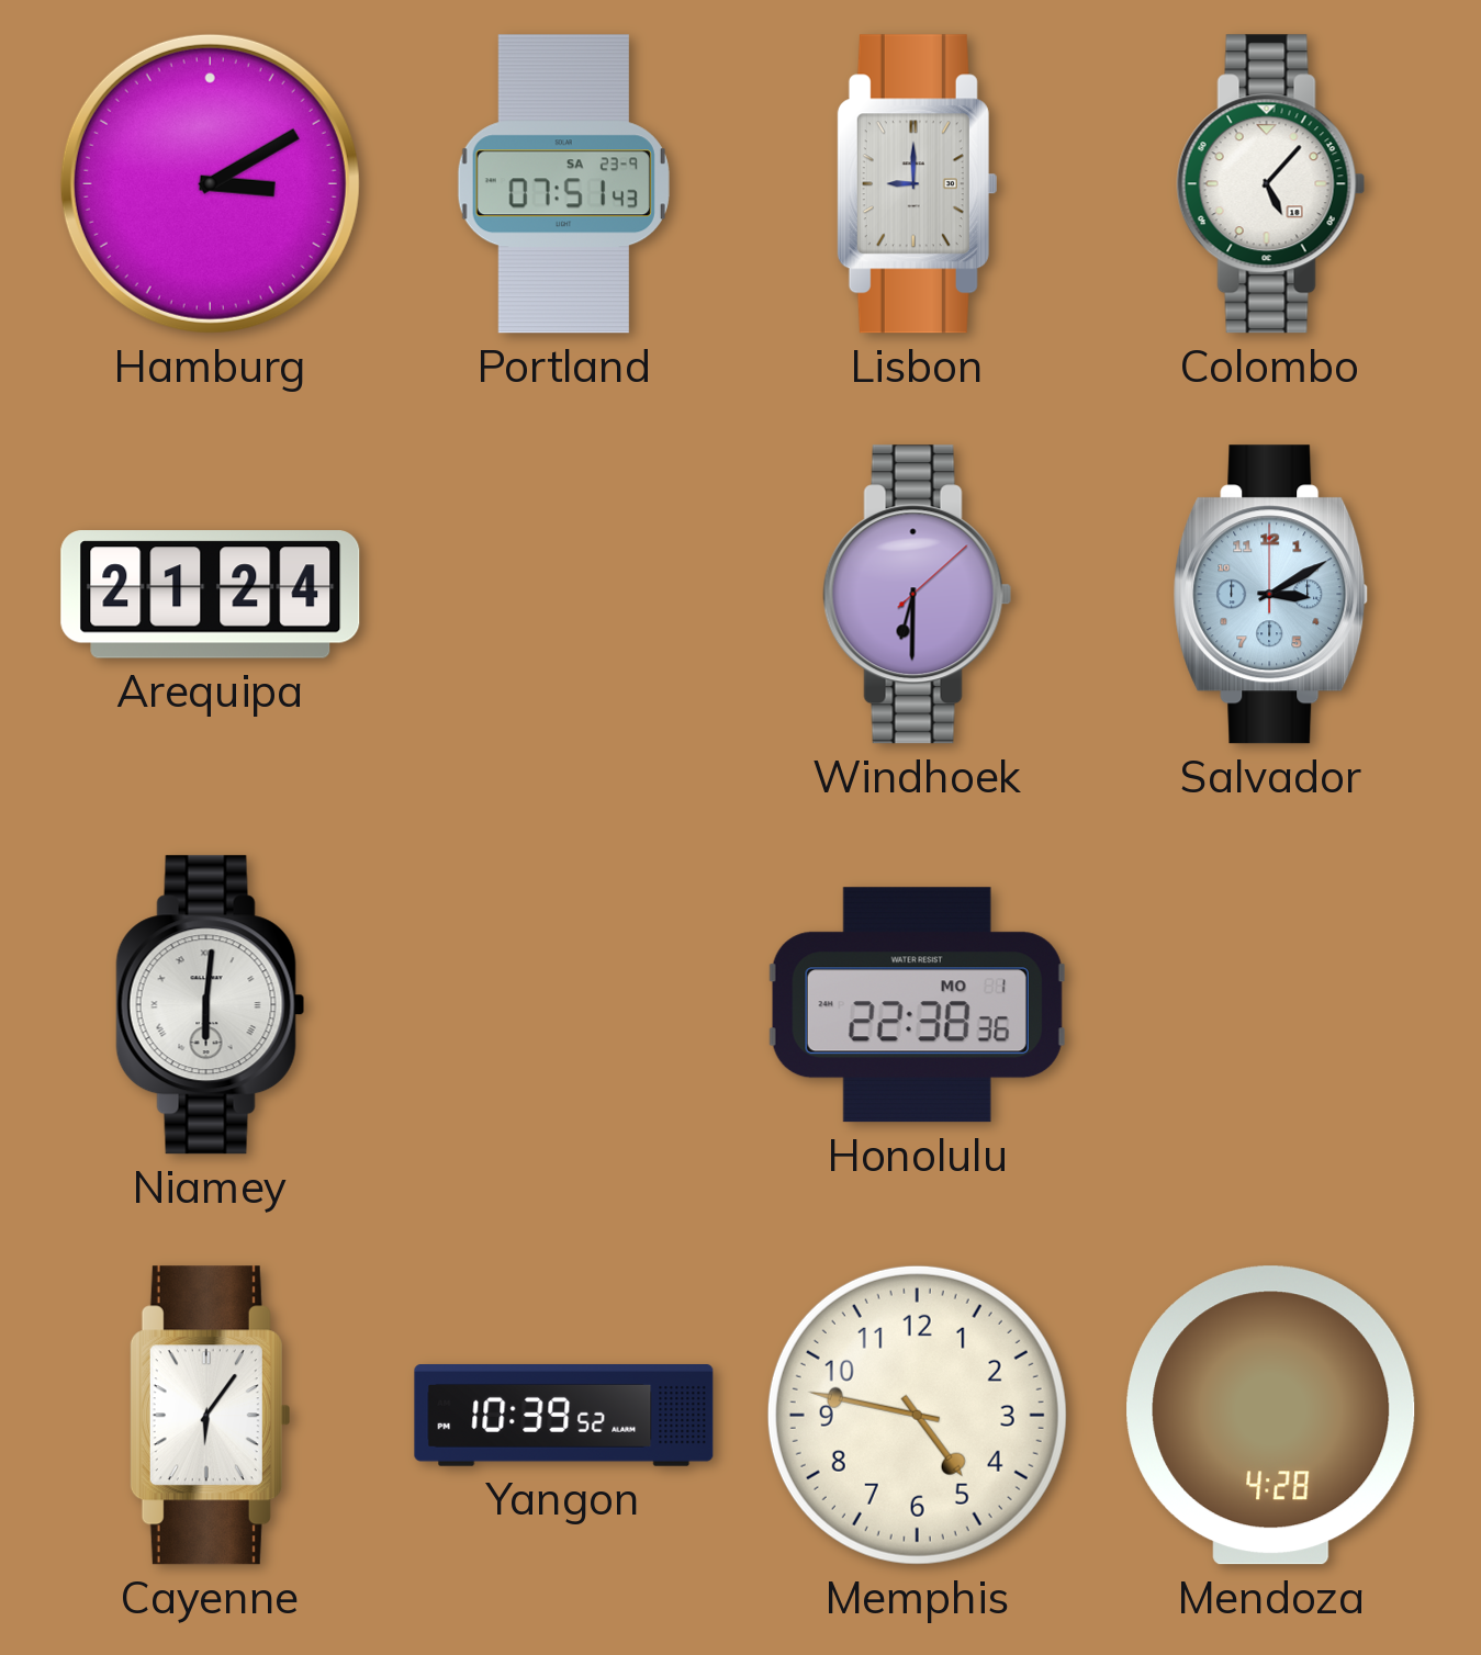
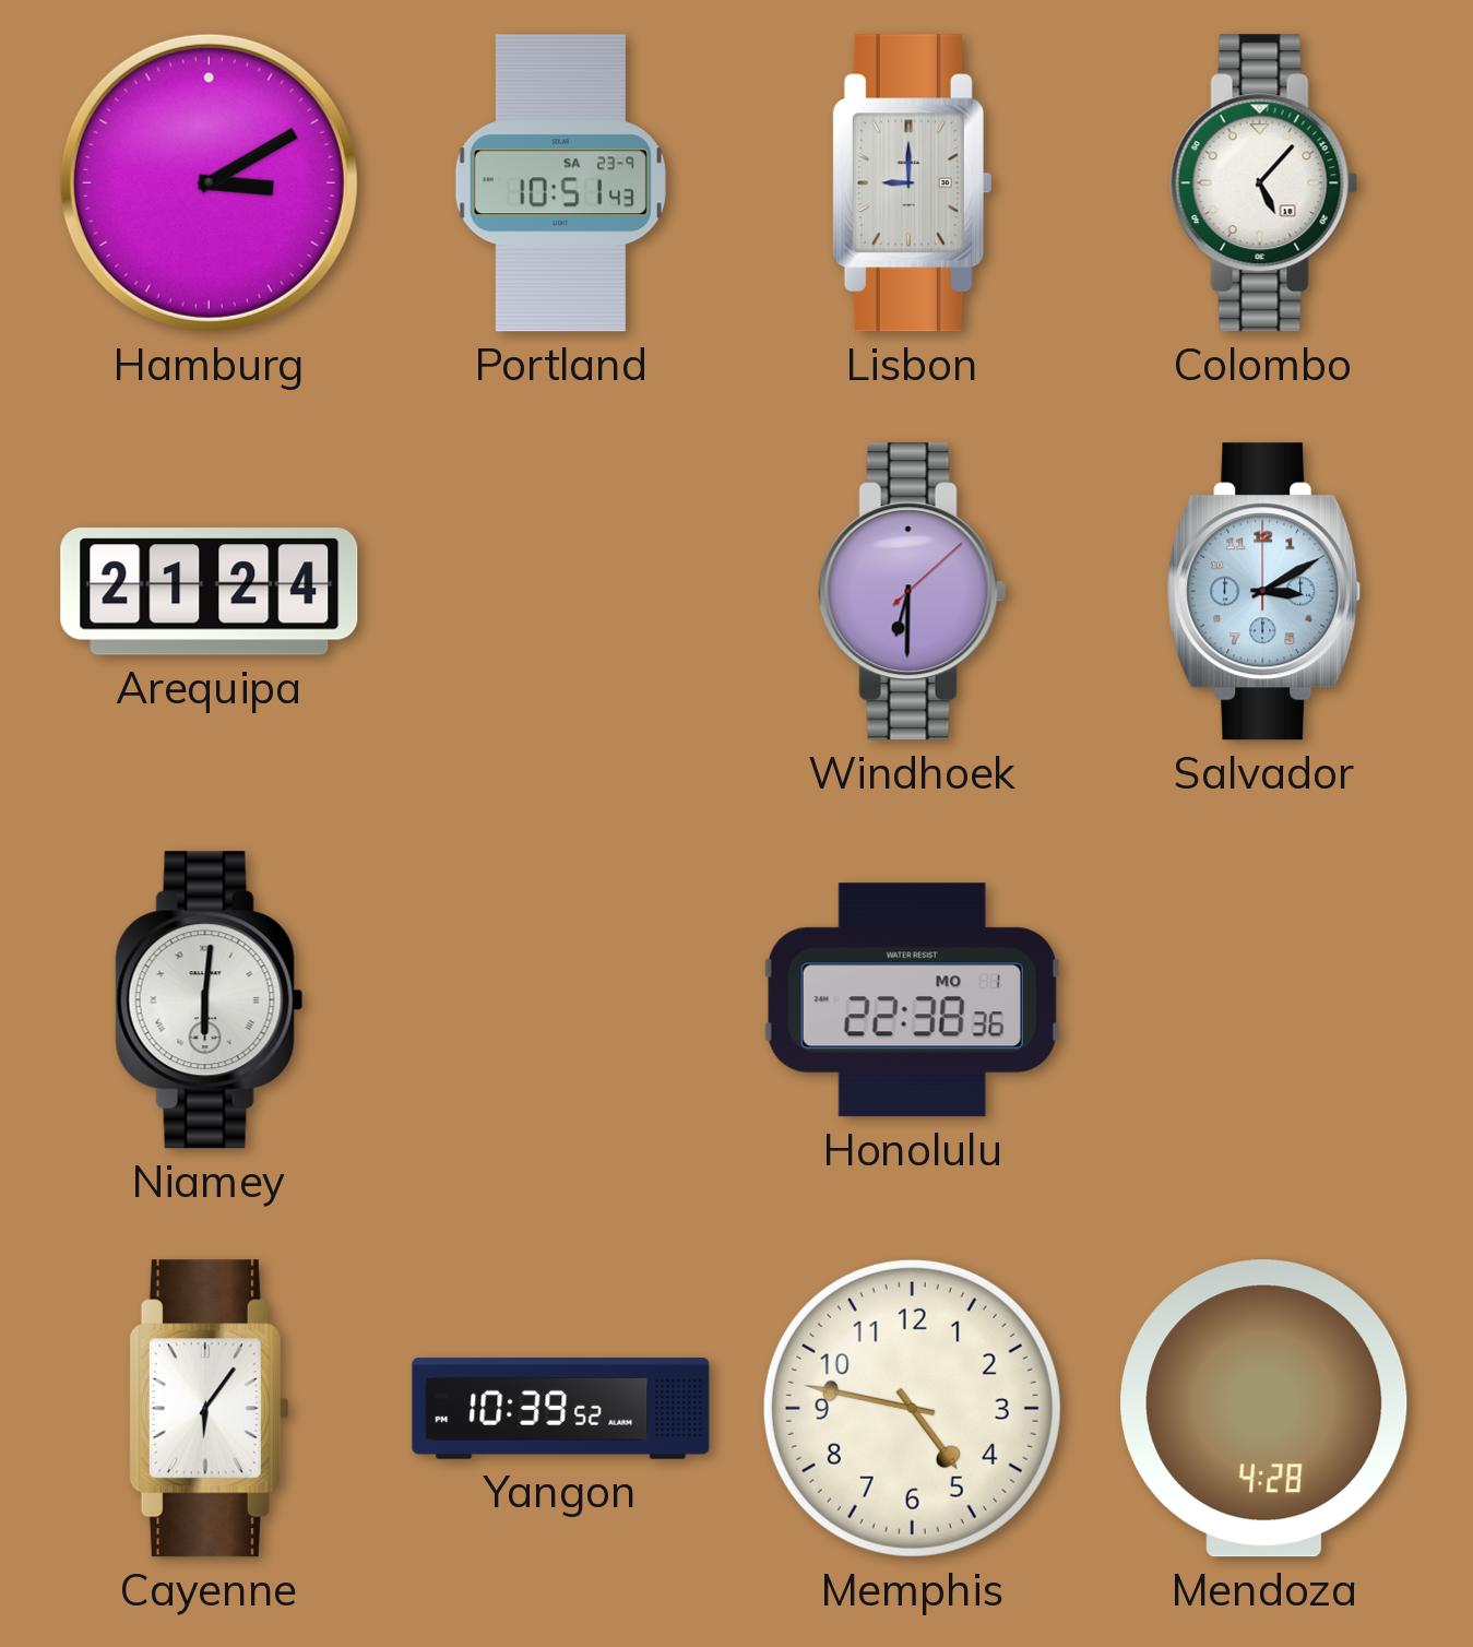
Portland: 07:51 -> 10:51
